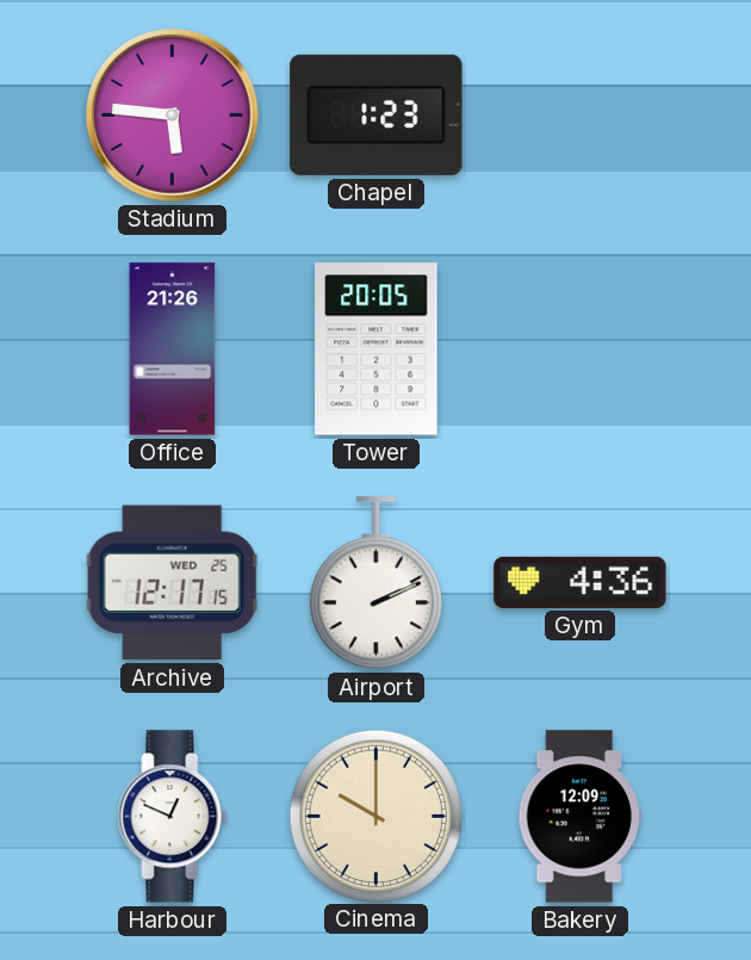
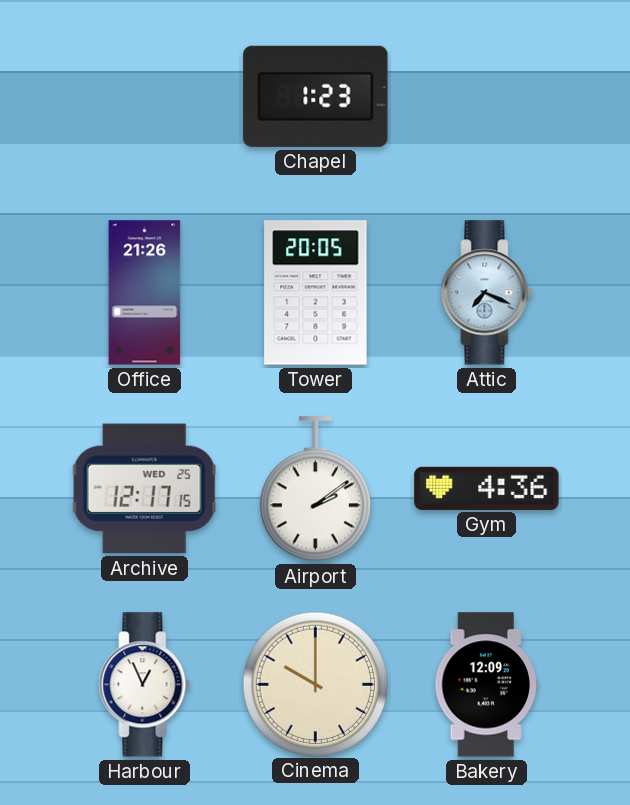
Stadium: 5:46 -> none
Attic: none -> 7:19
Airport: 2:11 -> 2:09
Harbour: 12:49 -> 12:56
